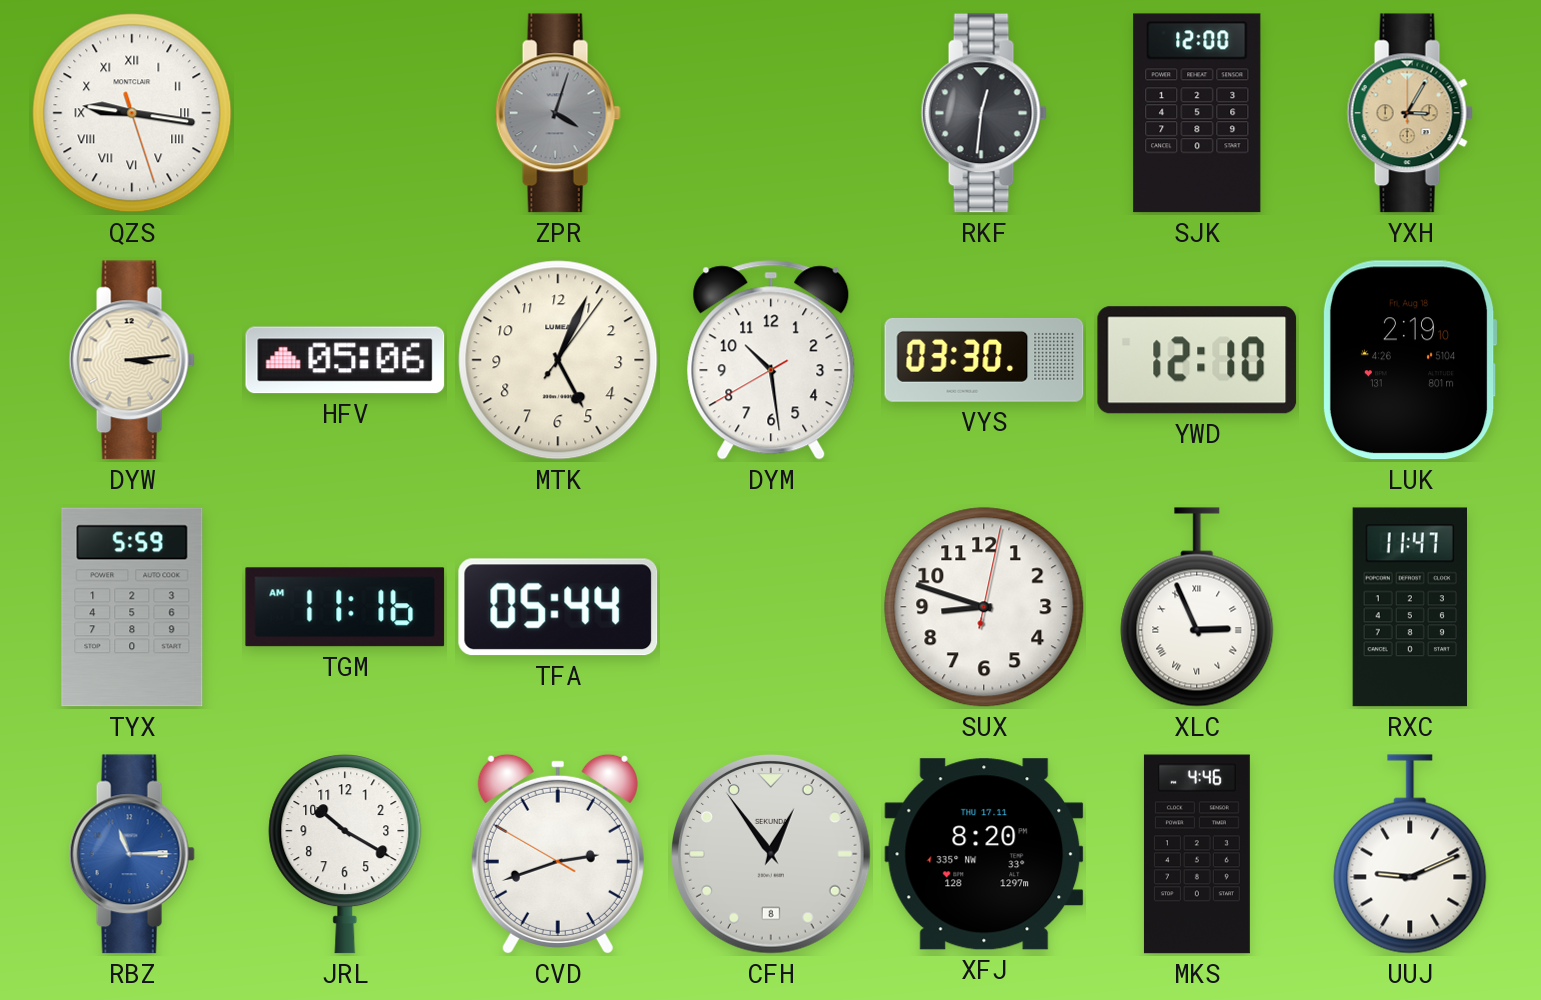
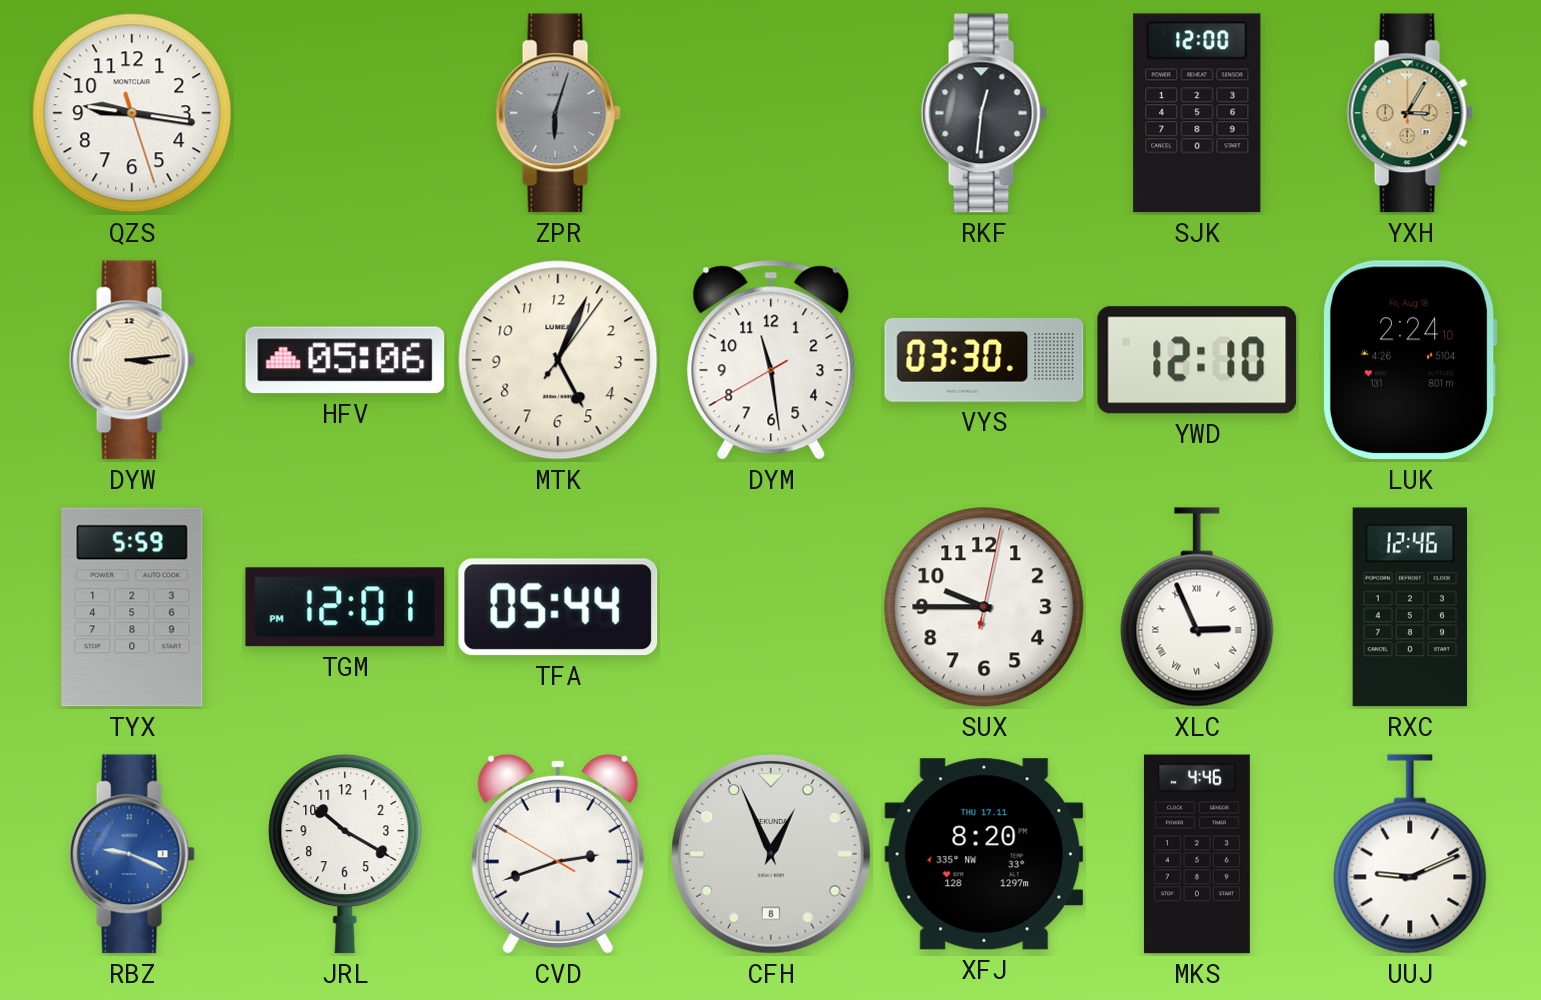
QZS numerals: Roman -> Arabic
ZPR: 4:03 -> 6:03
DYM: 10:28 -> 11:28
LUK: 2:19 -> 2:24
TGM: 11:16 -> 12:01
SUX: 8:48 -> 9:45
RXC: 11:47 -> 12:46
RBZ: 11:15 -> 9:19
CFH: 12:54 -> 12:56
